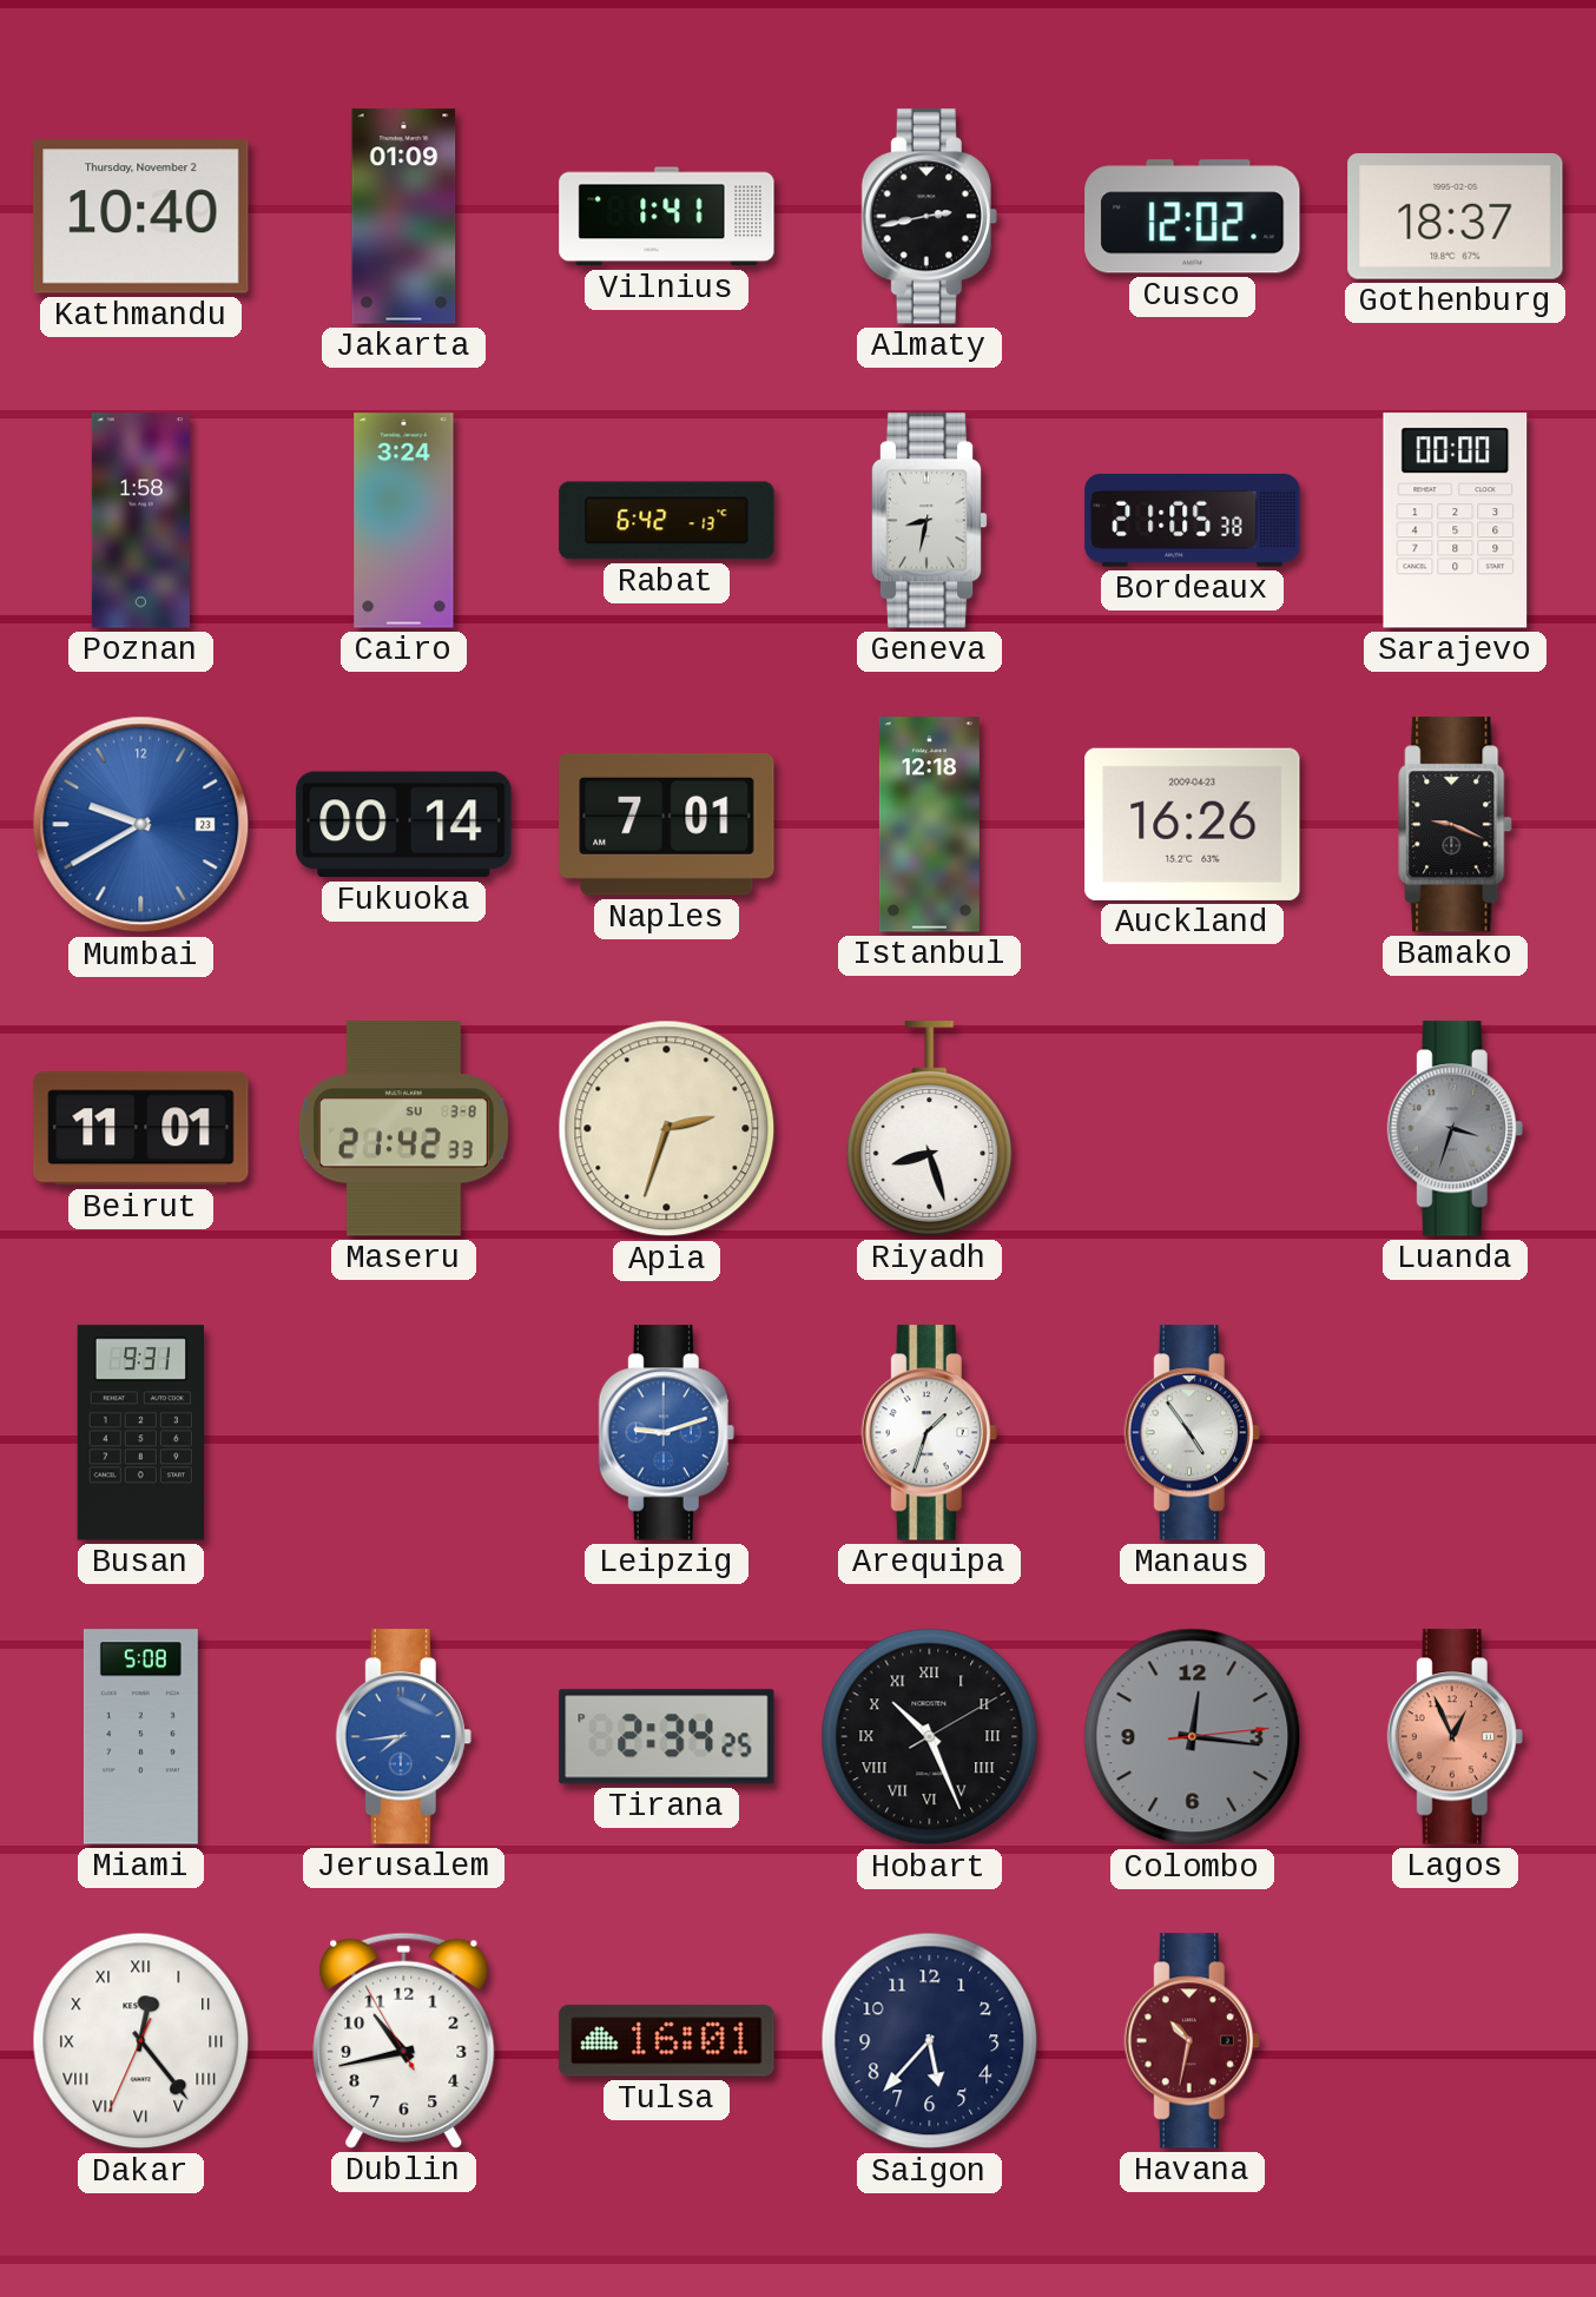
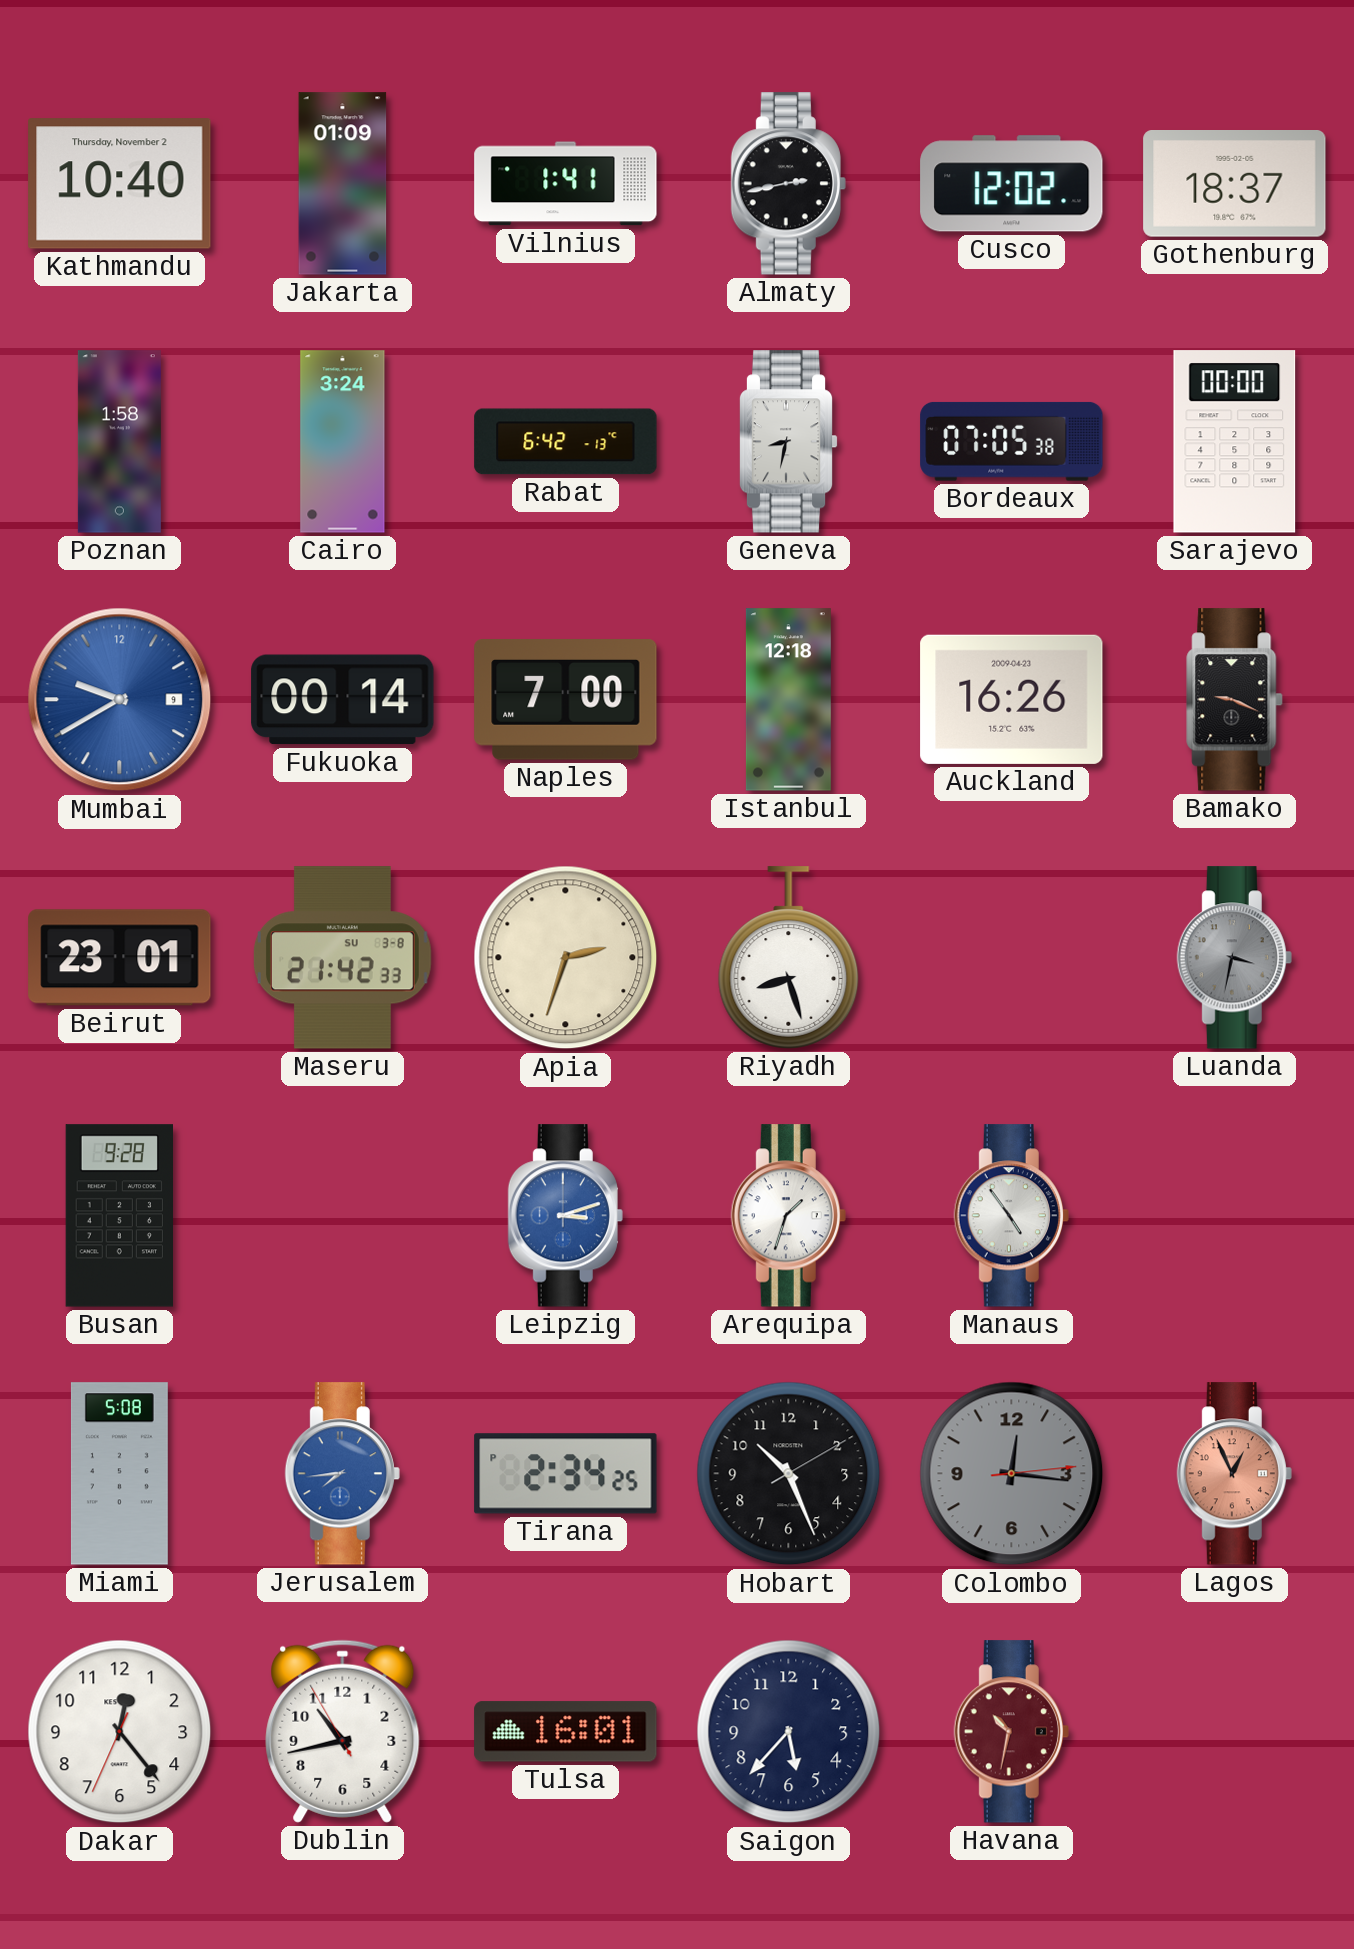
Bordeaux: 21:05 -> 07:05
Mumbai date: 23 -> 9
Naples: 7:01 -> 7:00
Beirut: 11:01 -> 23:01
Luanda: 3:33 -> 3:32
Busan: 9:31 -> 9:28
Leipzig: 9:12 -> 3:12
Hobart numerals: Roman -> Arabic
Dakar numerals: Roman -> Arabic
